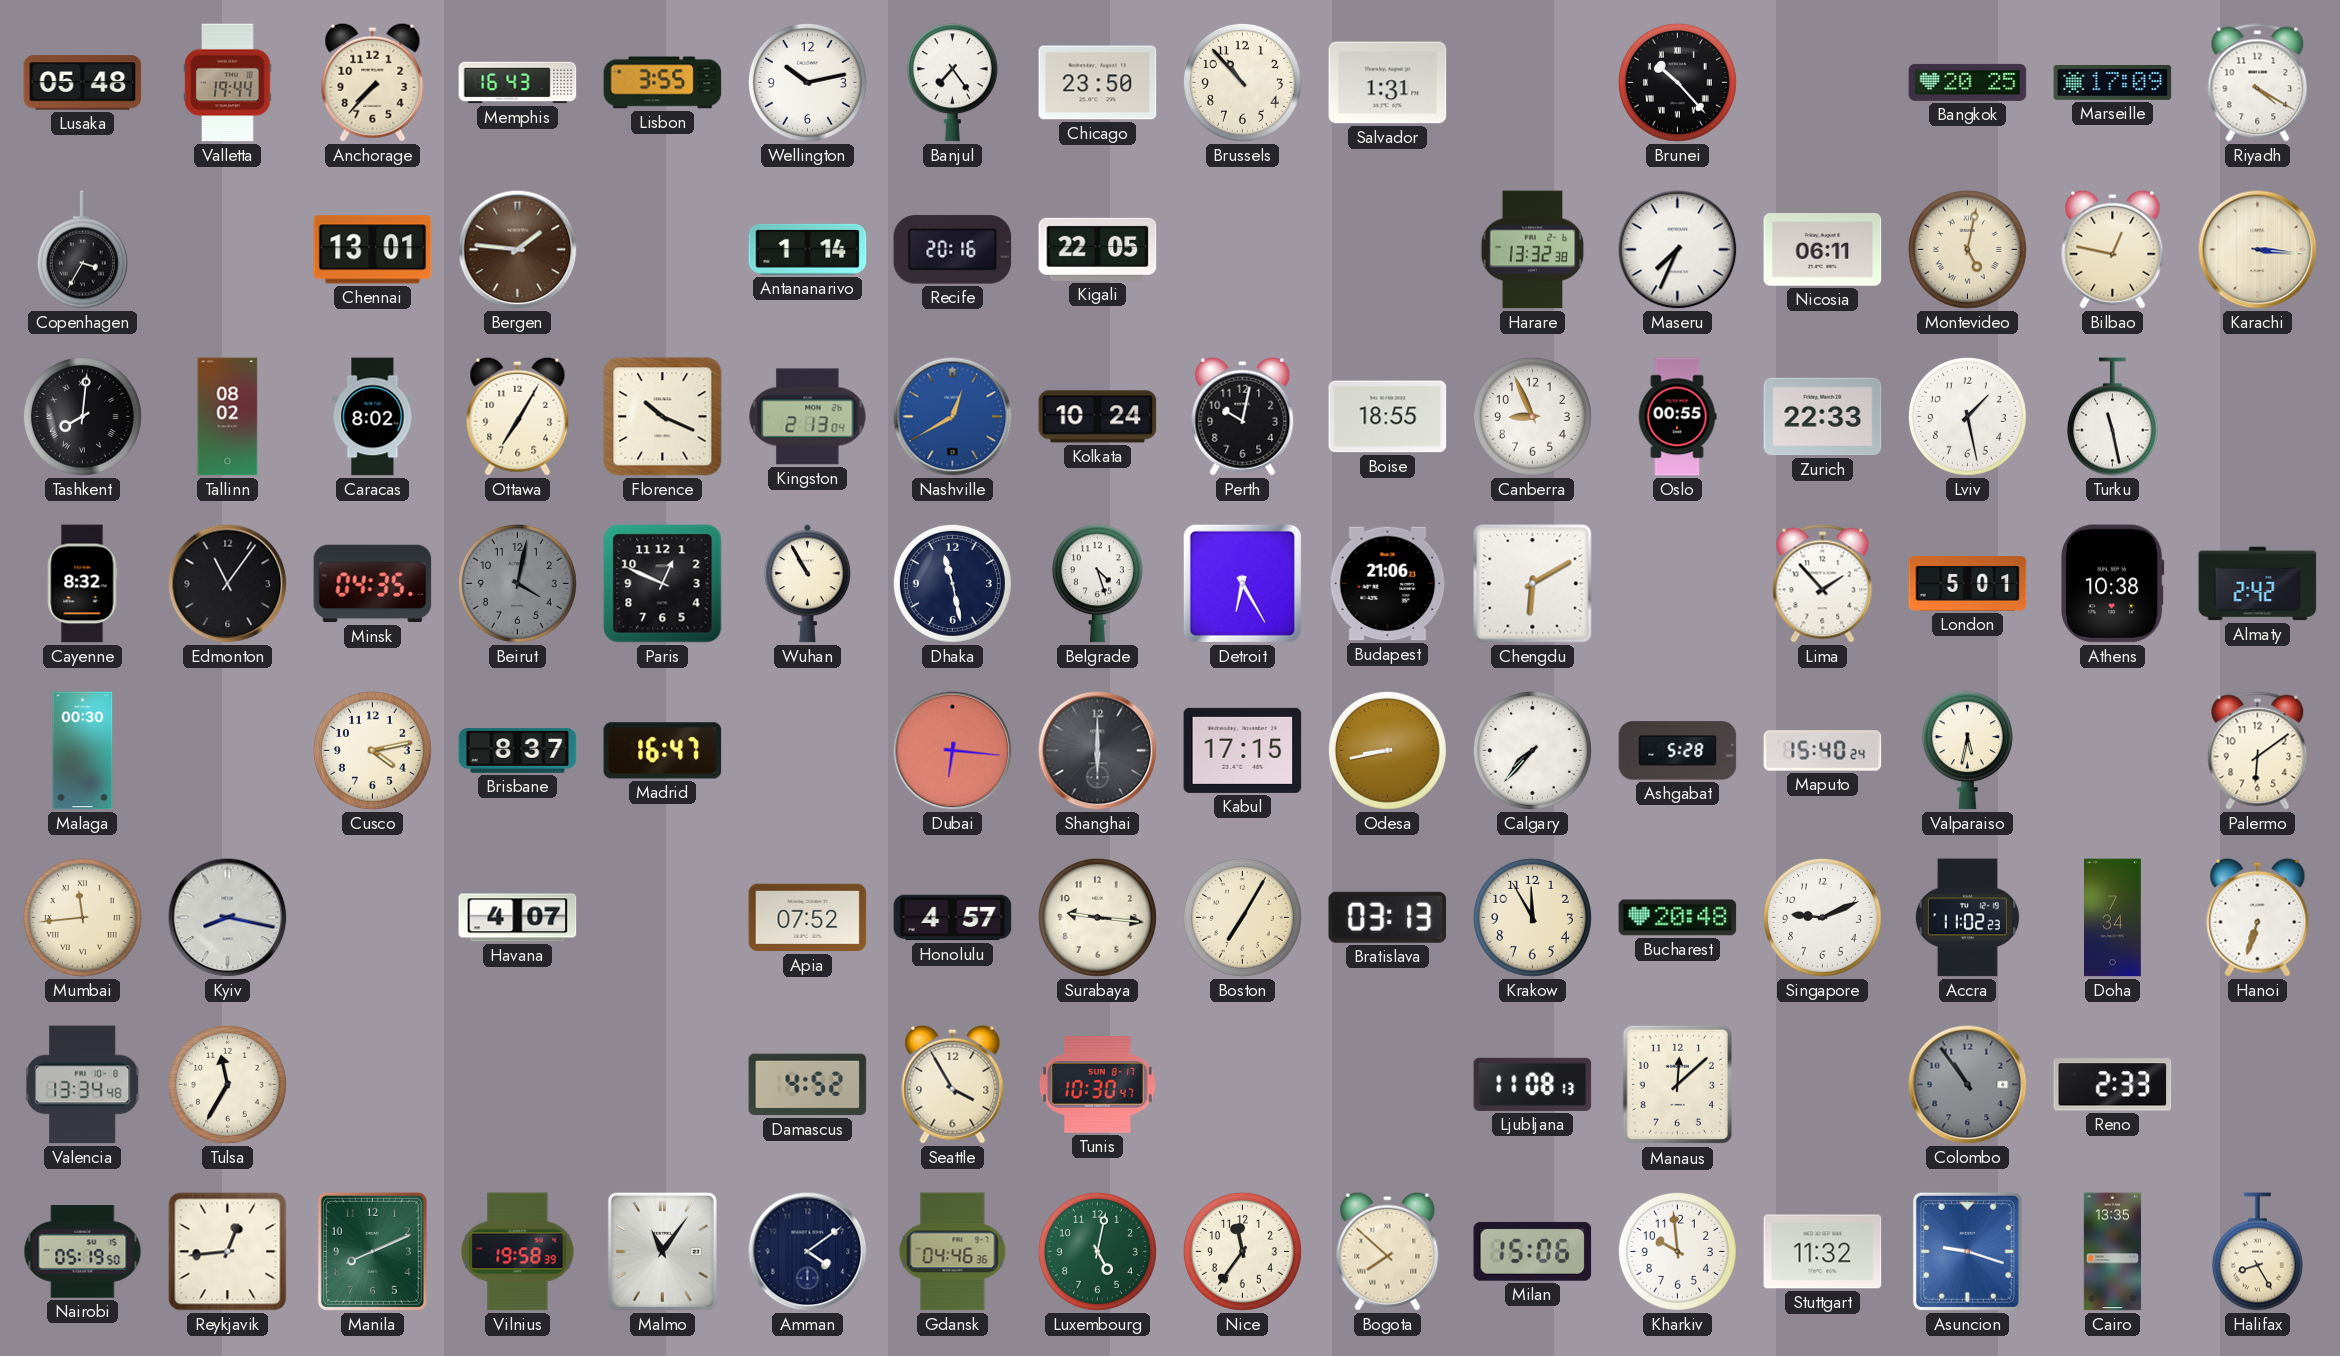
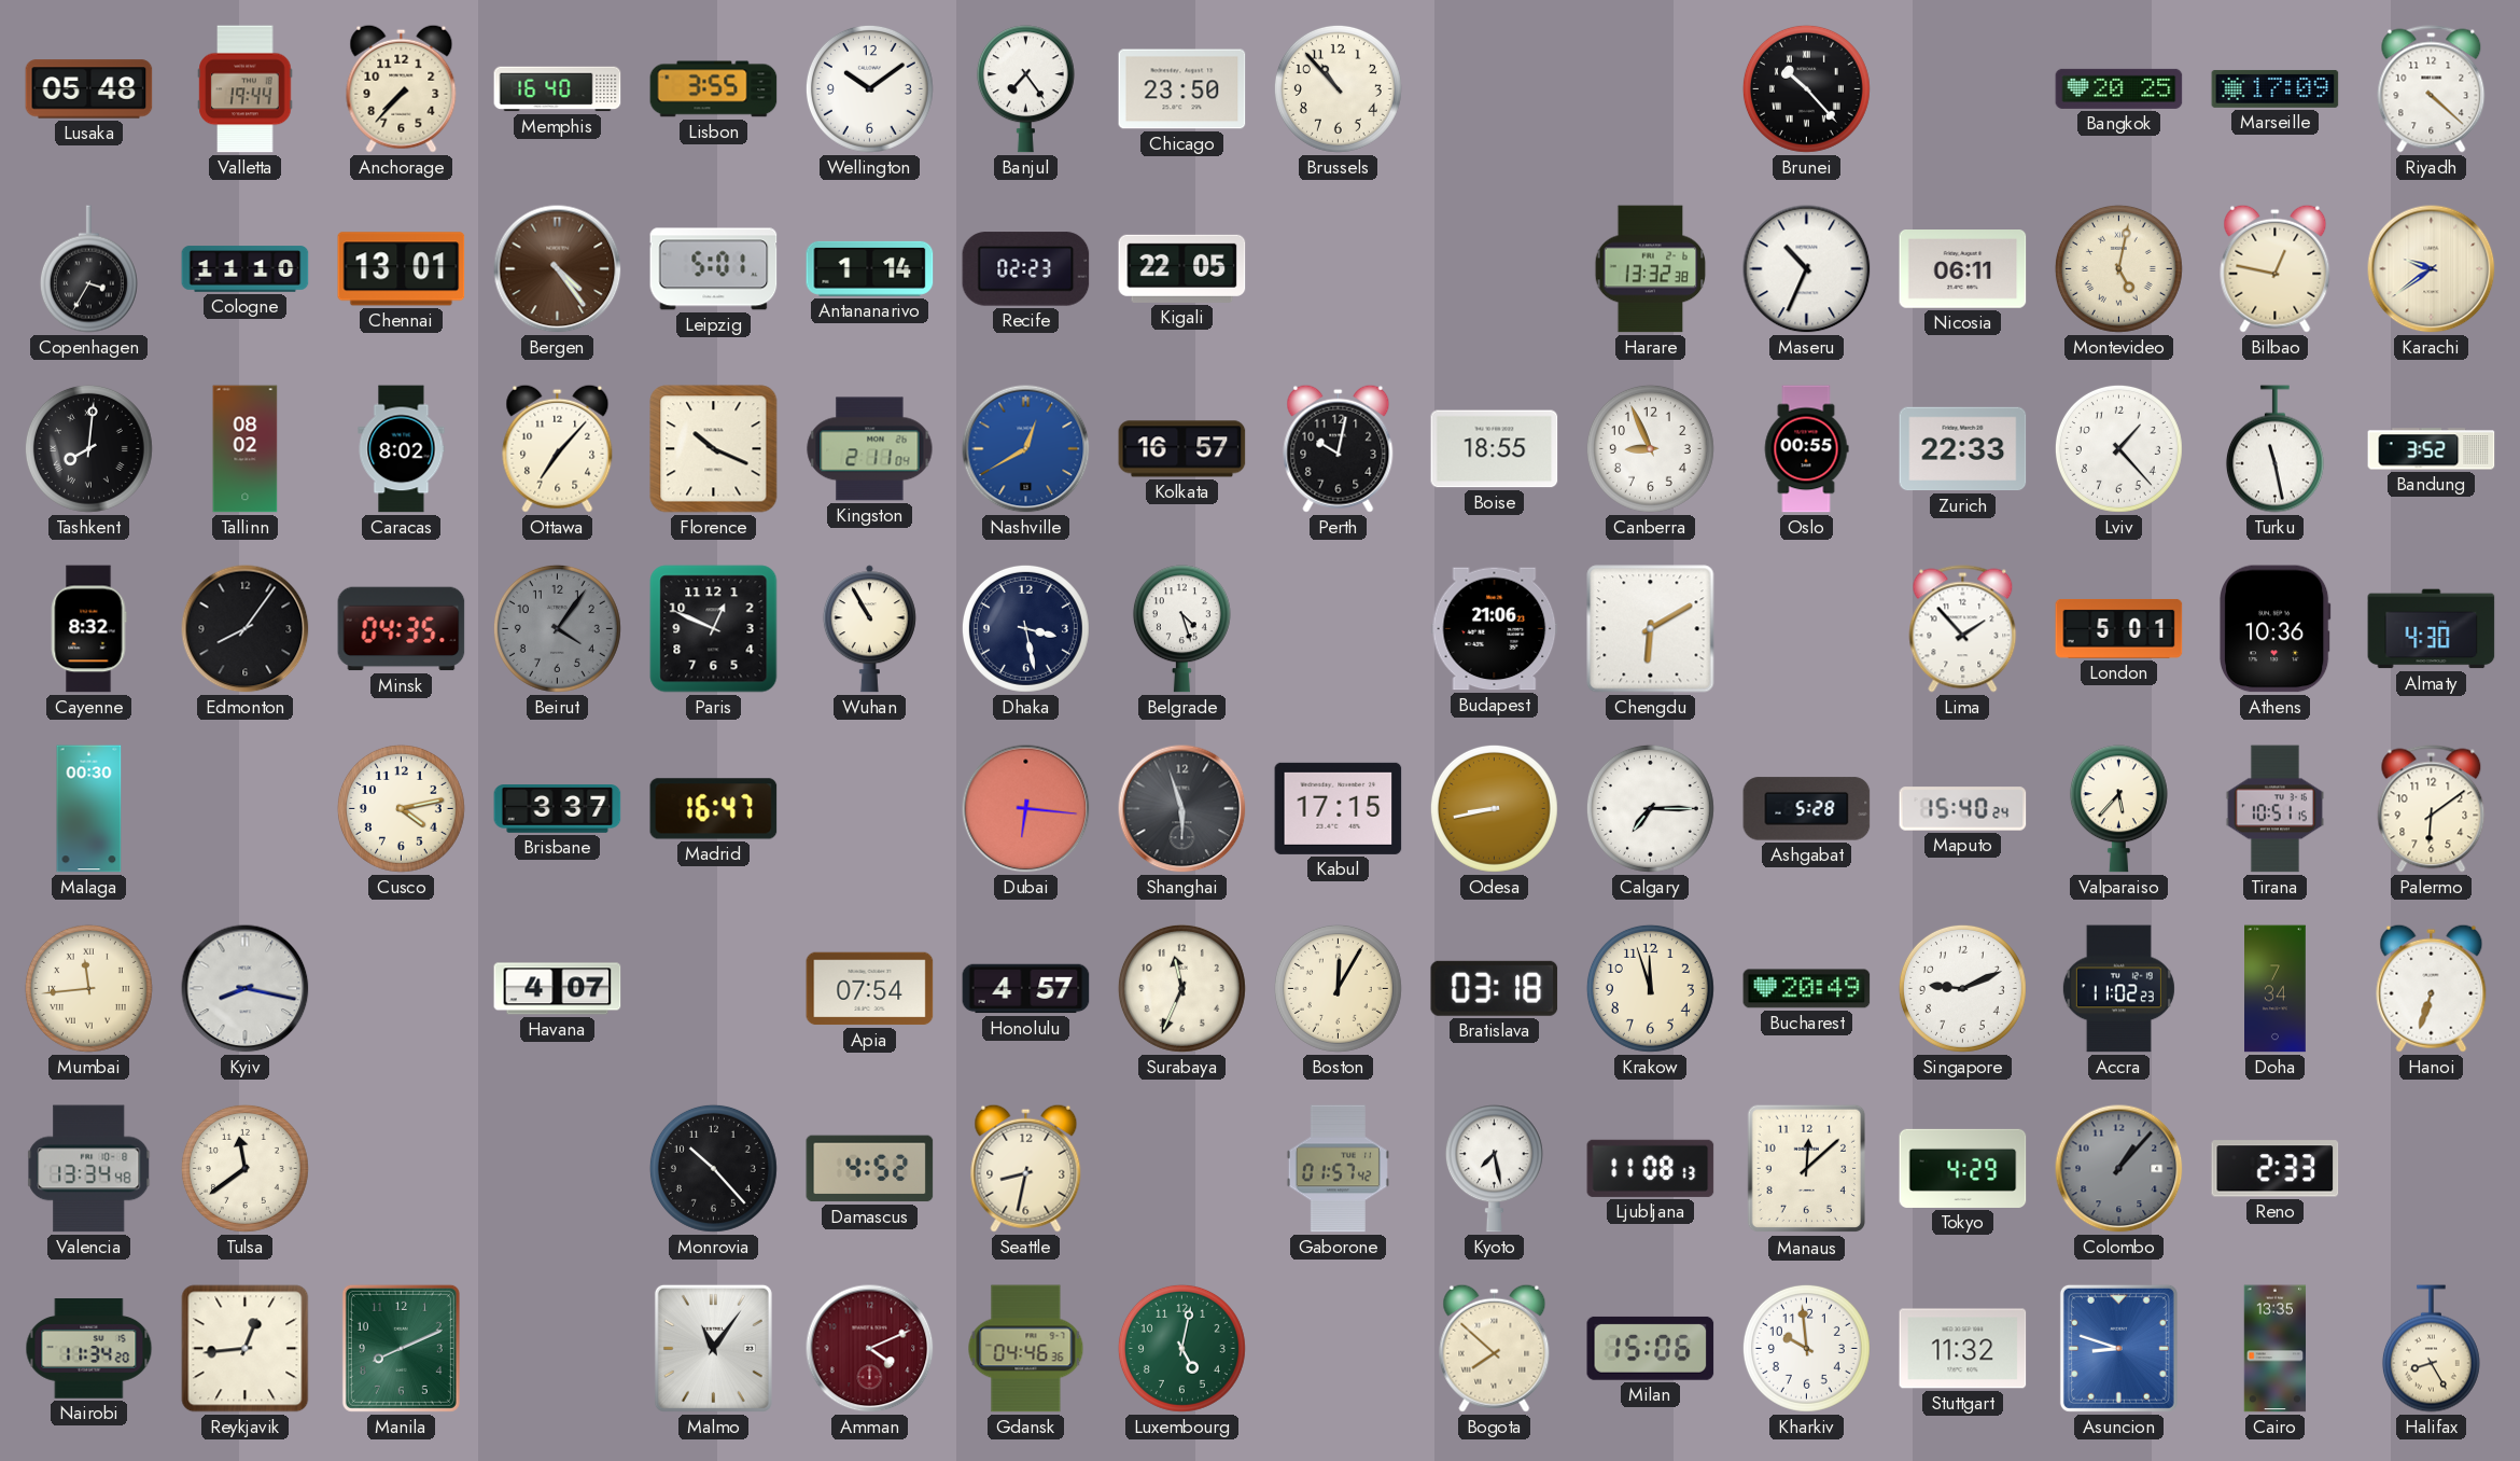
Memphis: 16:43 -> 16:40
Wellington: 10:13 -> 10:09
Salvador: 1:31 -> none
Riyadh: 4:20 -> 4:22
Cologne: none -> 11:10
Bergen: 1:46 -> 4:24
Leipzig: none -> 5:01
Recife: 20:16 -> 02:23
Maseru: 7:34 -> 10:34
Karachi: 3:16 -> 9:39
Ottawa: 7:05 -> 7:07
Kingston: 2:13 -> 2:11
Kolkata: 10:24 -> 16:57
Lviv: 1:28 -> 1:23
Bandung: none -> 3:52
Edmonton: 11:06 -> 8:06
Beirut: 4:02 -> 4:06
Dhaka: 11:28 -> 3:28
Detroit: 6:25 -> none
Athens: 10:38 -> 10:36
Almaty: 2:42 -> 4:30
Brisbane: 8:37 -> 3:37
Shanghai: 6:00 -> 5:57
Calgary: 7:37 -> 7:15
Valparaiso: 5:32 -> 5:37
Tirana: none -> 10:51
Apia: 07:52 -> 07:54
Surabaya: 9:16 -> 11:34
Boston: 7:05 -> 12:05
Bratislava: 03:13 -> 03:18
Krakow: 11:55 -> 11:57
Bucharest: 20:48 -> 20:49
Tulsa: 11:35 -> 11:39
Monrovia: none -> 10:23
Seattle: 3:55 -> 8:32
Tunis: 10:30 -> none
Gaborone: none -> 01:57
Kyoto: none -> 7:28
Tokyo: none -> 4:29
Colombo: 10:54 -> 1:07
Nairobi: 05:19 -> 11:34
Vilnius: 19:58 -> none
Amman: 4:09 -> 4:11
Amman dial: navy -> burgundy
Nice: 11:36 -> none
Asuncion: 9:18 -> 8:48
